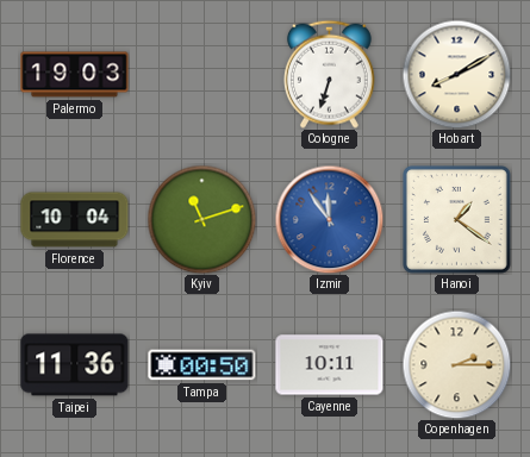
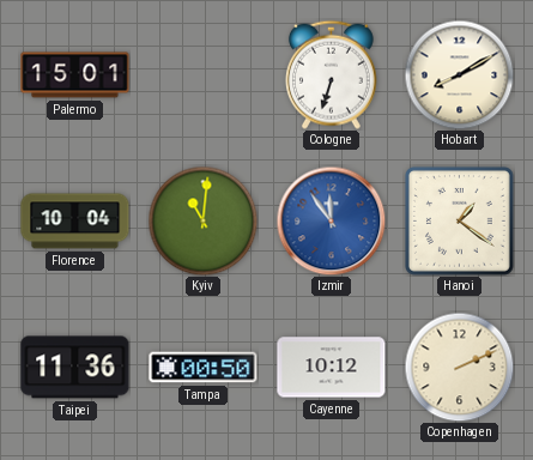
Palermo: 19:03 -> 15:01
Kyiv: 11:12 -> 11:01
Cayenne: 10:11 -> 10:12
Copenhagen: 2:15 -> 2:11
